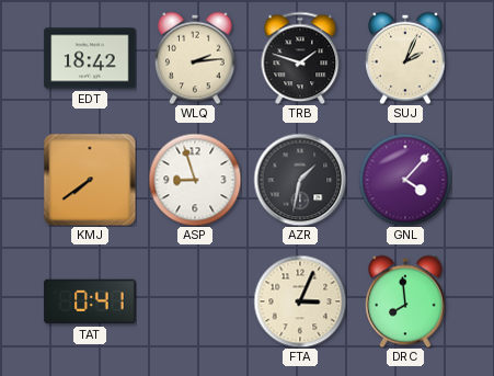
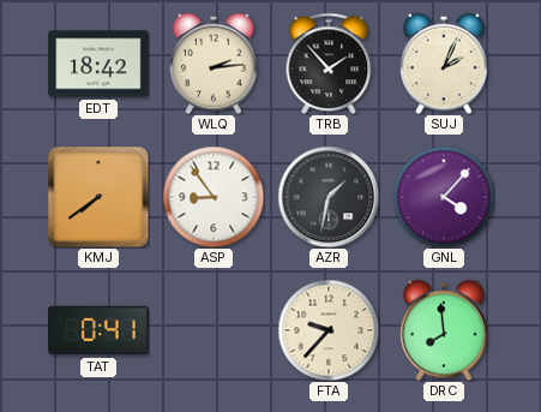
TRB: 1:48 -> 1:53
ASP: 8:57 -> 8:54
FTA: 3:04 -> 9:37
